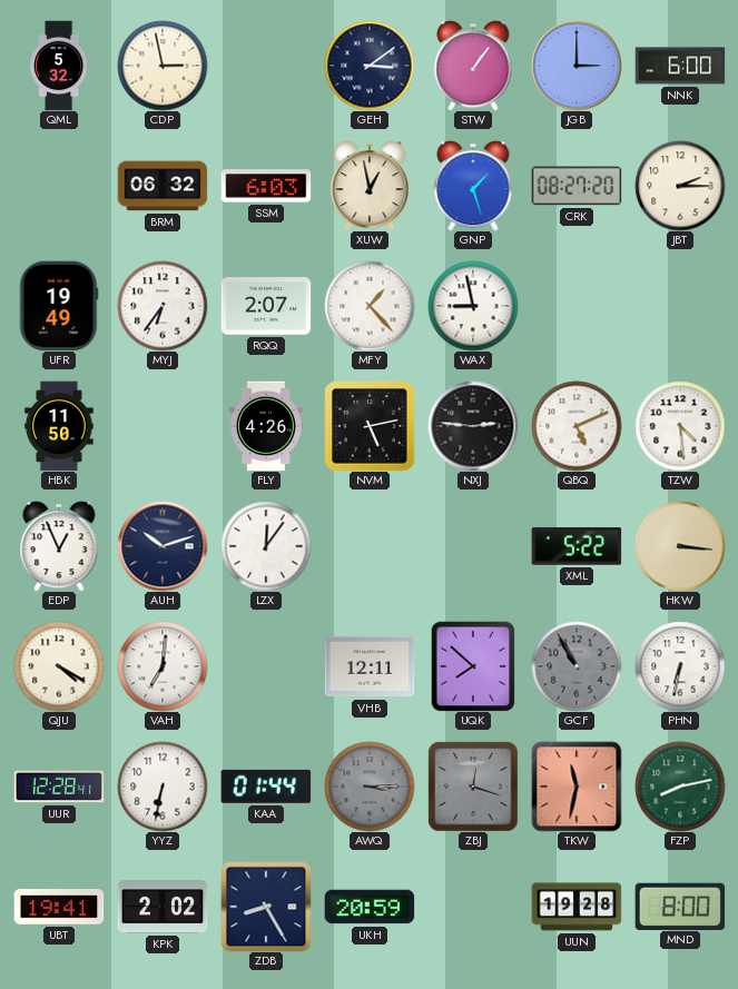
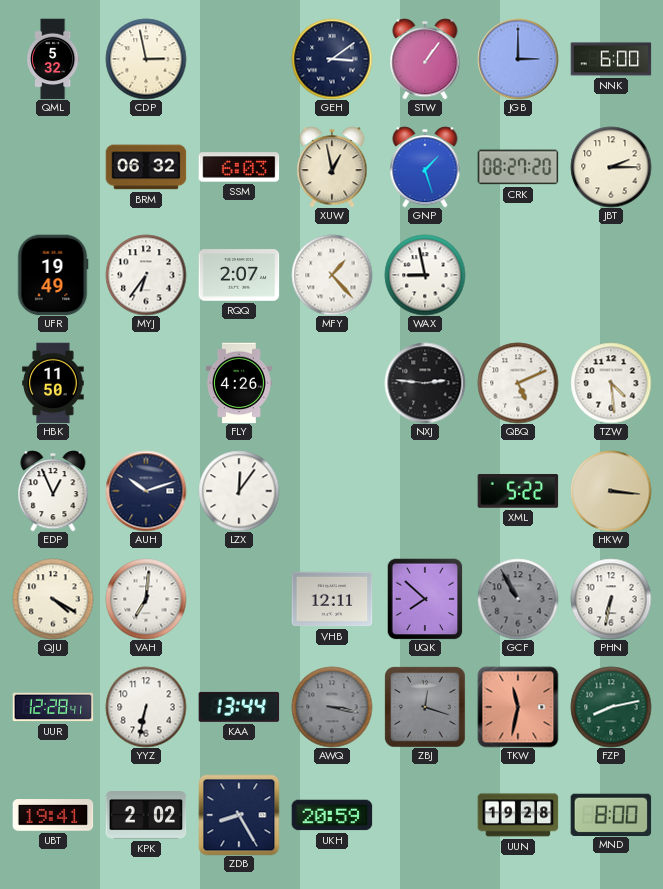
NVM: 5:13 -> none
KAA: 01:44 -> 13:44
AWQ: 3:15 -> 3:17
